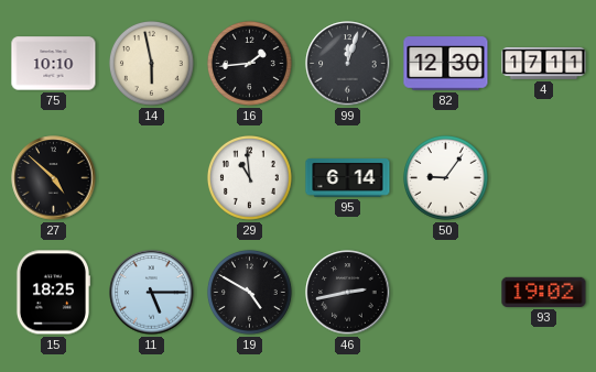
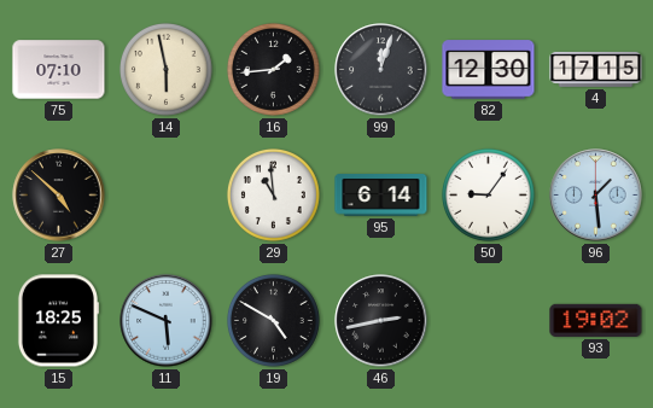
75: 10:10 -> 07:10
4: 17:11 -> 17:15
96: none -> 1:29
11: 5:15 -> 5:49
